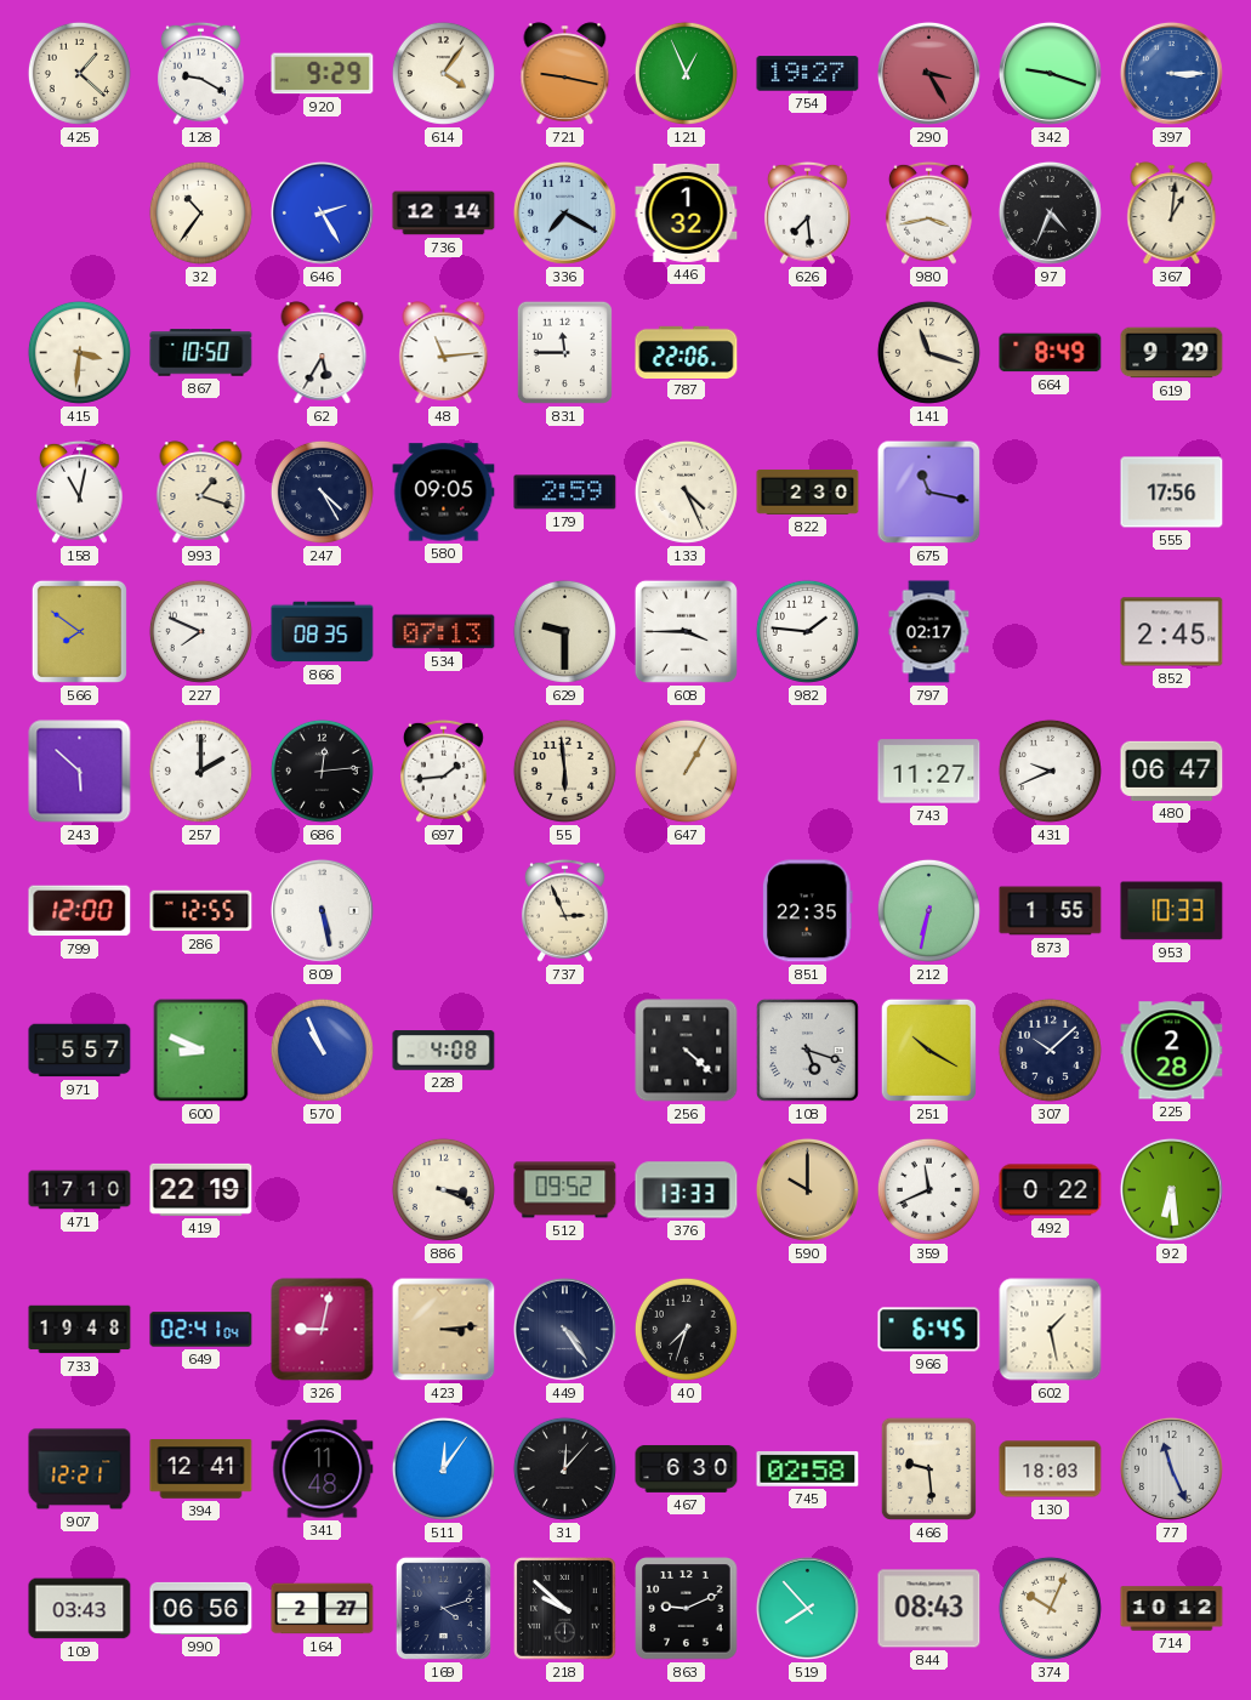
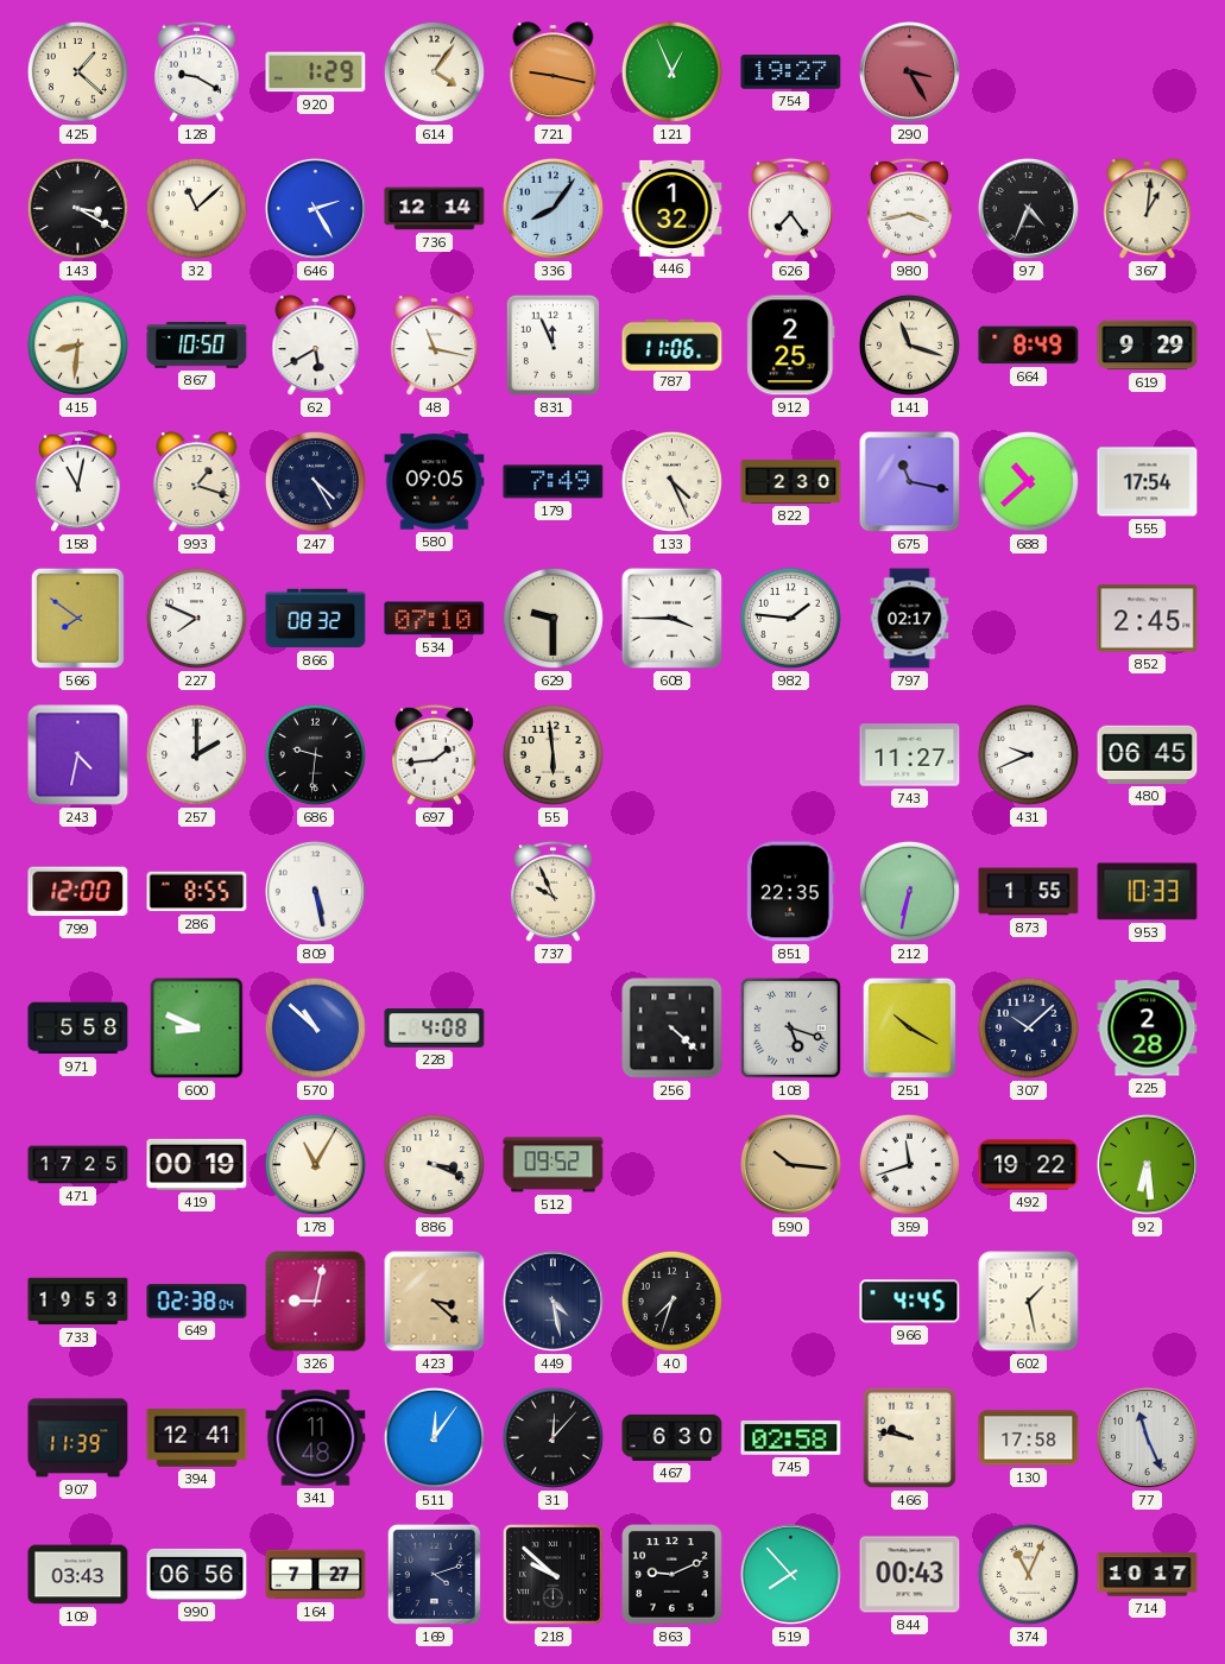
920: 9:29 -> 1:29
342: 9:18 -> none
397: 3:15 -> none
143: none -> 3:20
32: 10:36 -> 11:08
336: 7:20 -> 8:06
626: 7:29 -> 7:24
415: 3:31 -> 8:31
62: 5:35 -> 5:40
48: 11:14 -> 11:17
831: 11:45 -> 11:56
787: 22:06 -> 11:06
912: none -> 2:25
179: 2:59 -> 7:49
688: none -> 10:38
555: 17:56 -> 17:54
866: 08:35 -> 08:32
534: 07:13 -> 07:10
243: 5:52 -> 4:32
686: 12:14 -> 9:31
647: 1:05 -> none
480: 06:47 -> 06:45
286: 12:55 -> 8:55
737: 2:56 -> 9:56
971: 5:57 -> 5:58
570: 10:56 -> 10:52
471: 17:10 -> 17:25
419: 22:19 -> 00:19
178: none -> 11:05
376: 13:33 -> none
590: 10:00 -> 10:16
359: 11:41 -> 11:42
492: 0:22 -> 19:22
733: 19:48 -> 19:53
649: 02:41 -> 02:38
423: 3:14 -> 3:22
449: 4:24 -> 4:28
966: 6:45 -> 4:45
907: 12:21 -> 11:39
466: 9:29 -> 9:47
130: 18:03 -> 17:58
164: 2:27 -> 7:27
844: 08:43 -> 00:43
374: 10:04 -> 11:04
714: 10:12 -> 10:17
